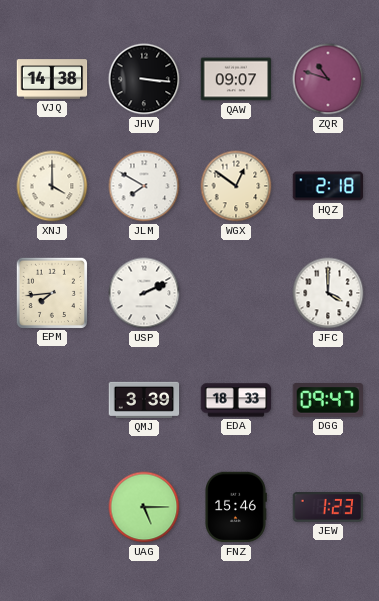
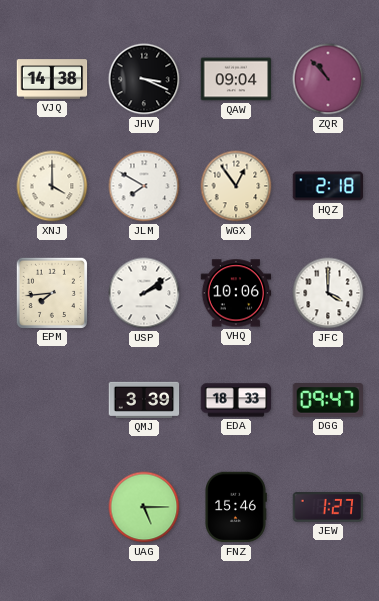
JHV: 3:16 -> 3:19
QAW: 09:07 -> 09:04
ZQR: 10:48 -> 10:53
WGX: 12:51 -> 12:54
USP: 2:11 -> 2:09
VHQ: none -> 10:06
JEW: 1:23 -> 1:27
